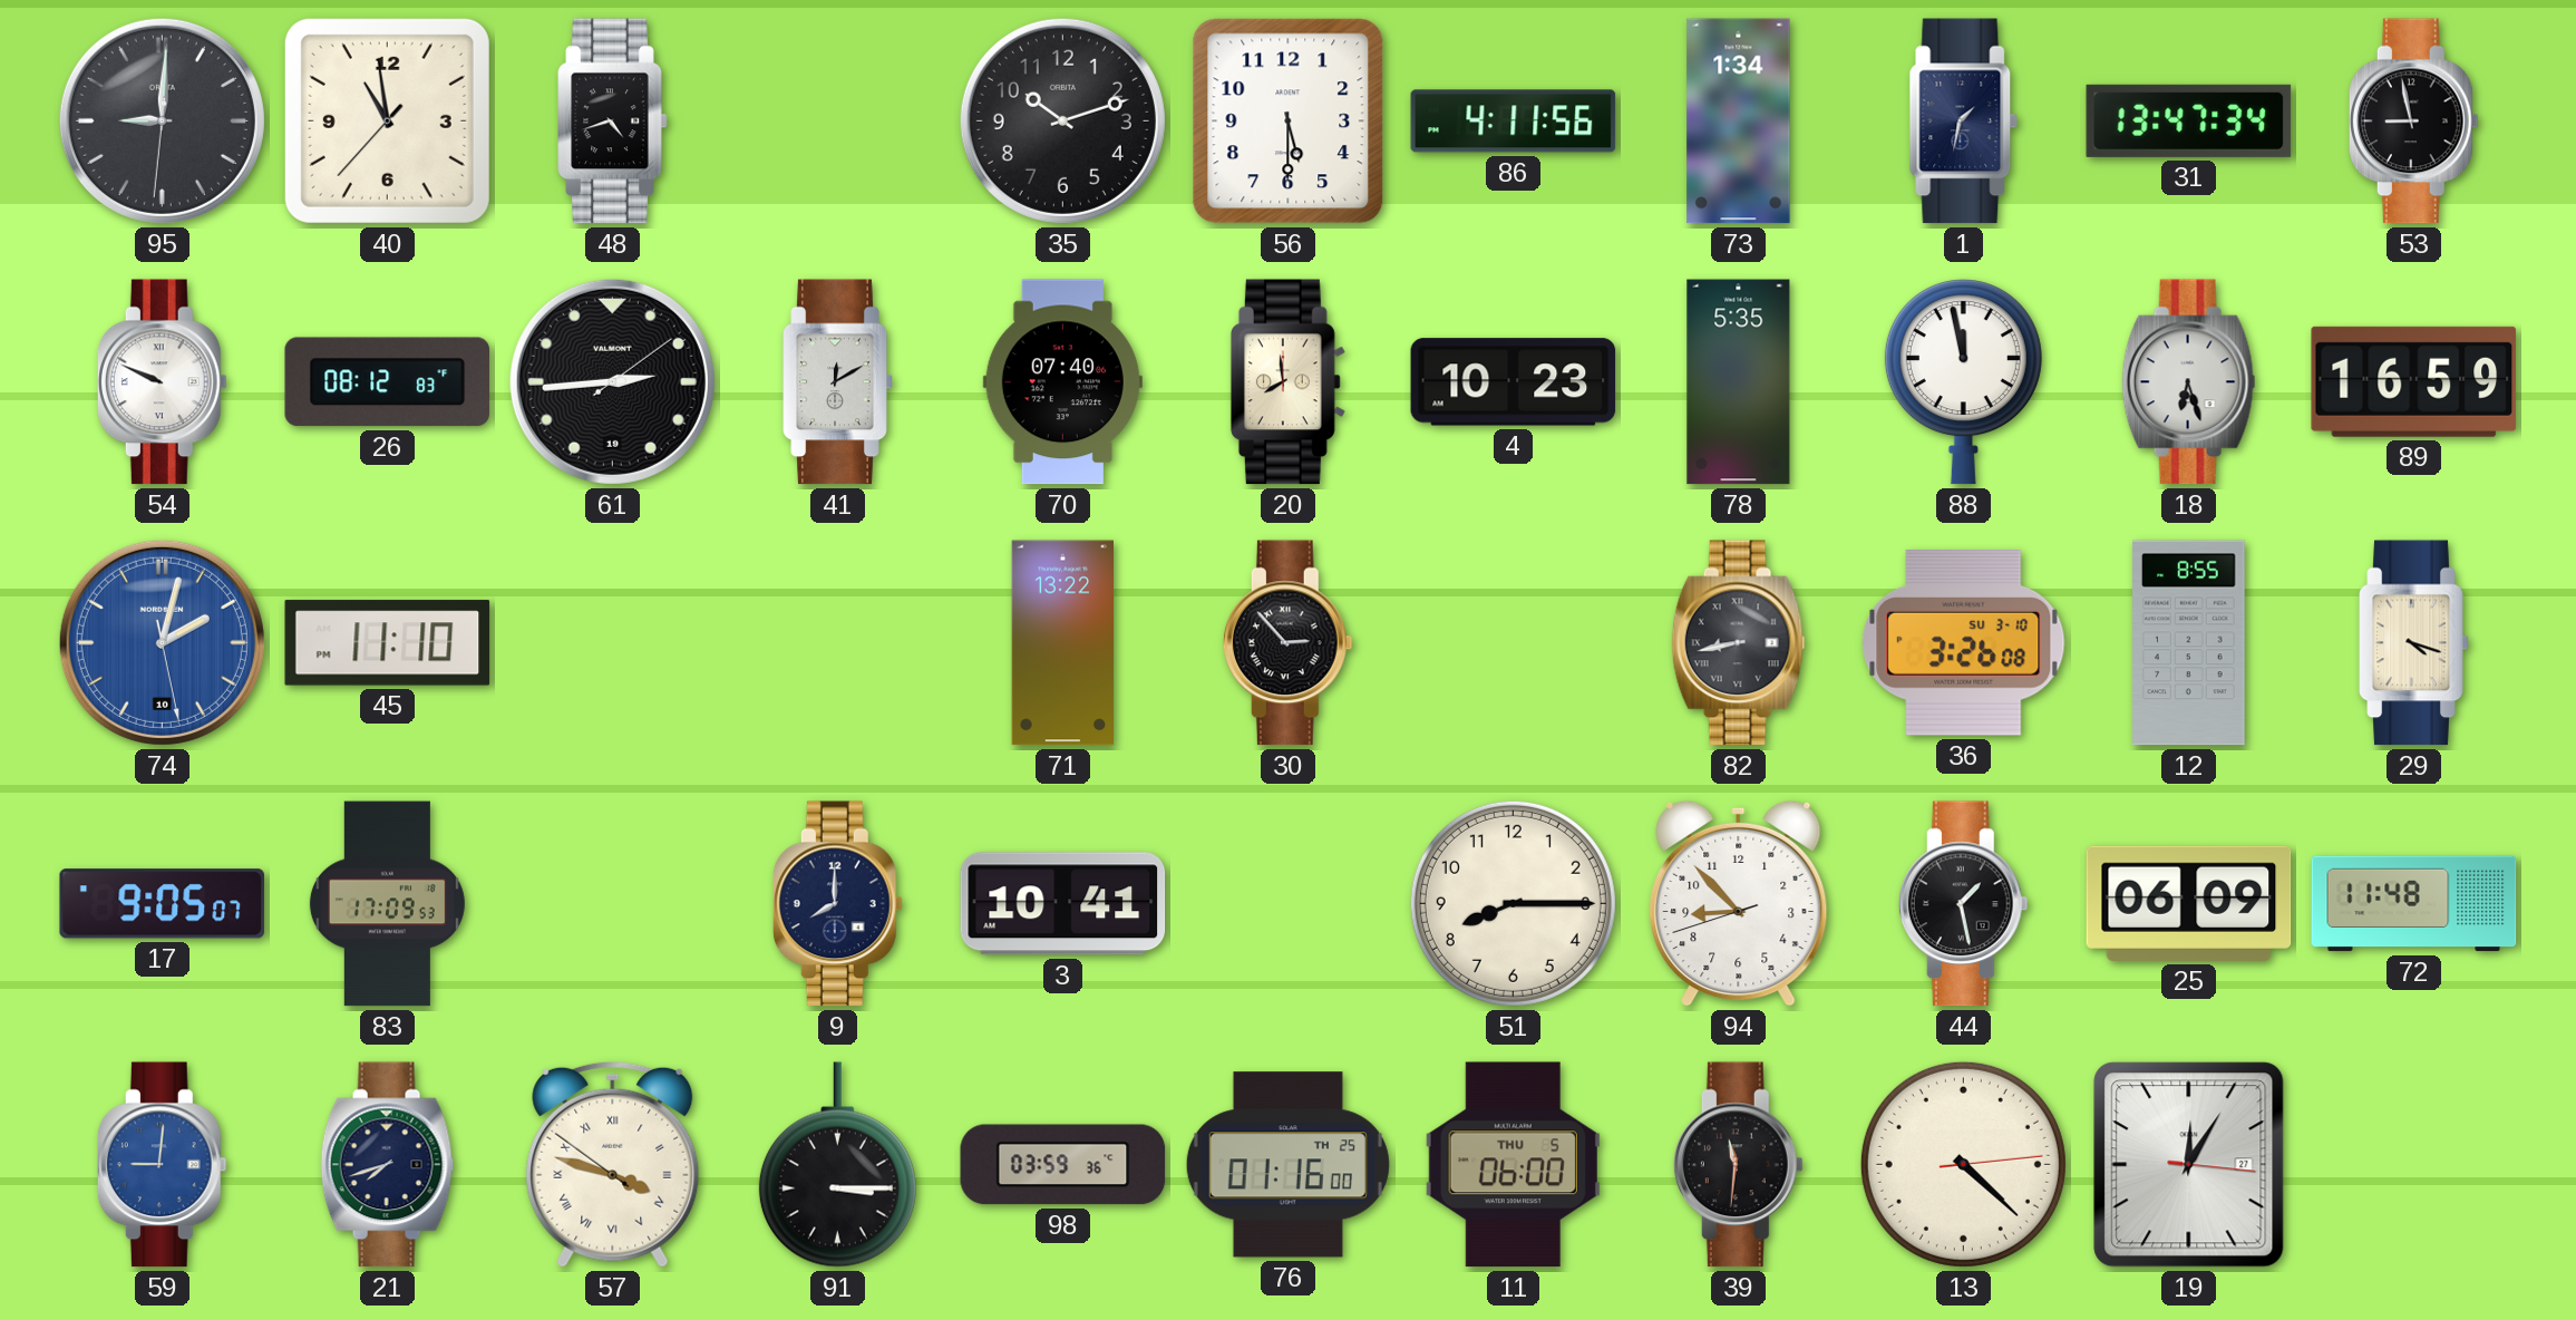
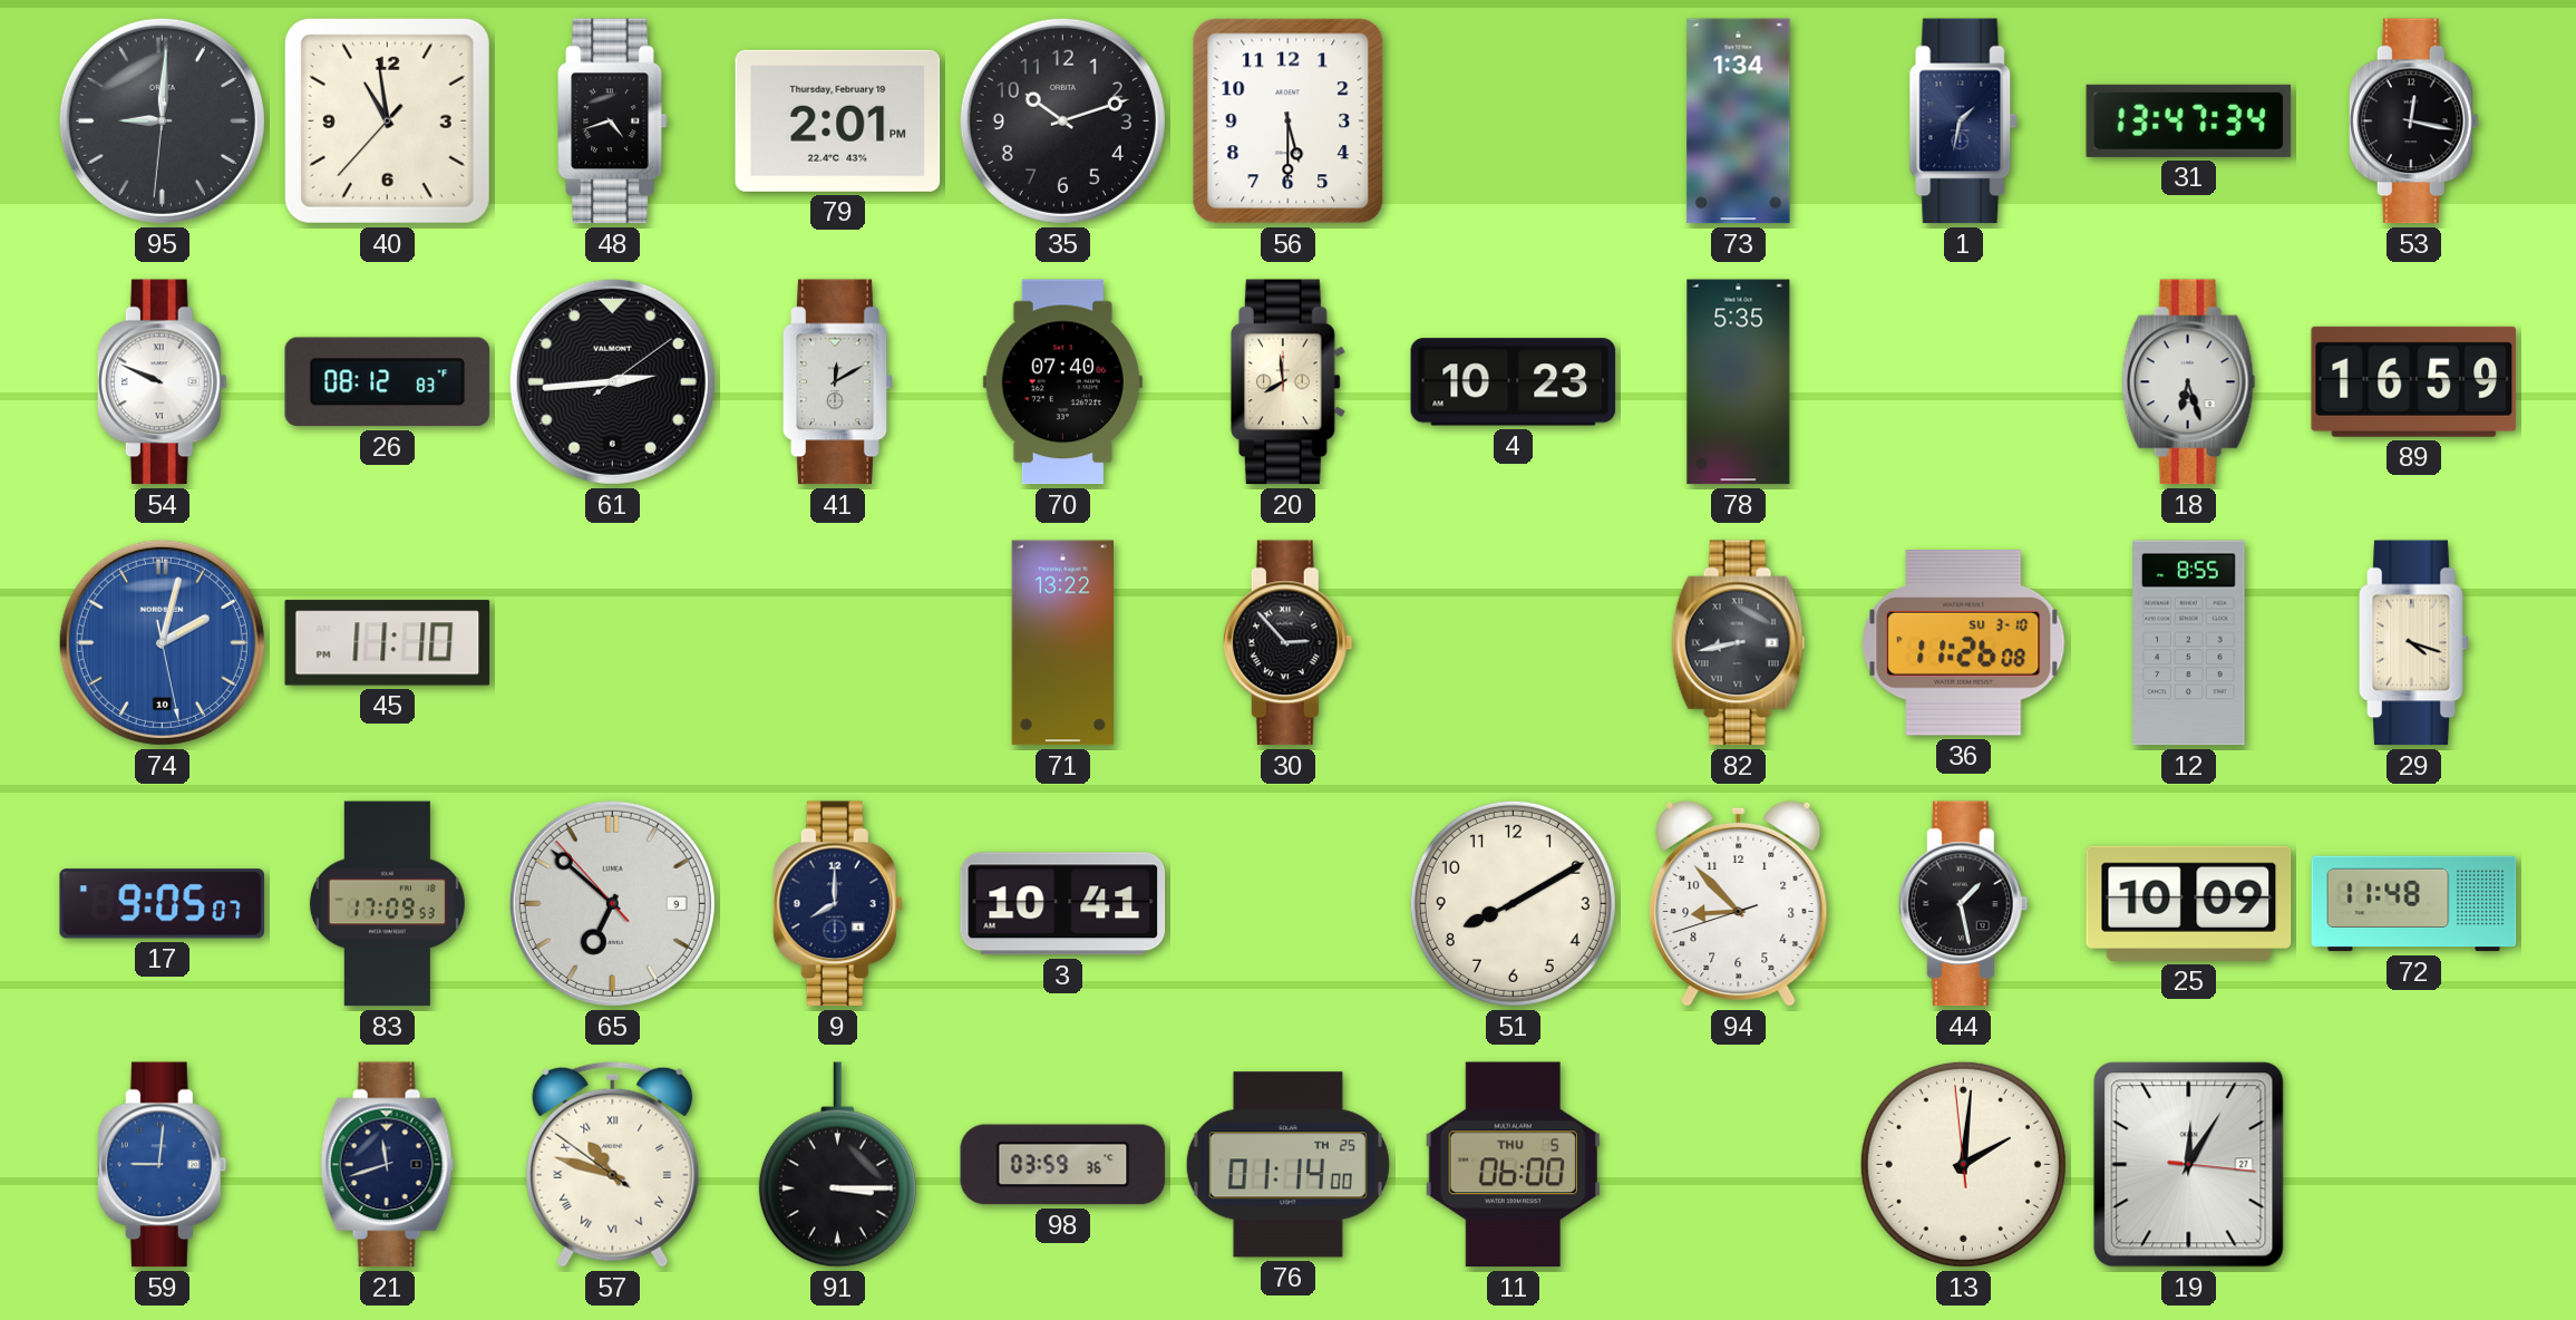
79: none -> 2:01
86: 4:11 -> none
53: 8:58 -> 12:17
61 date: 19 -> 6
88: 11:58 -> none
36: 3:26 -> 11:26
65: none -> 6:51
51: 8:15 -> 8:10
25: 06:09 -> 10:09
21: 7:42 -> 11:42
57: 3:47 -> 10:47
76: 01:16 -> 01:14
39: 11:31 -> none
13: 4:22 -> 2:00
